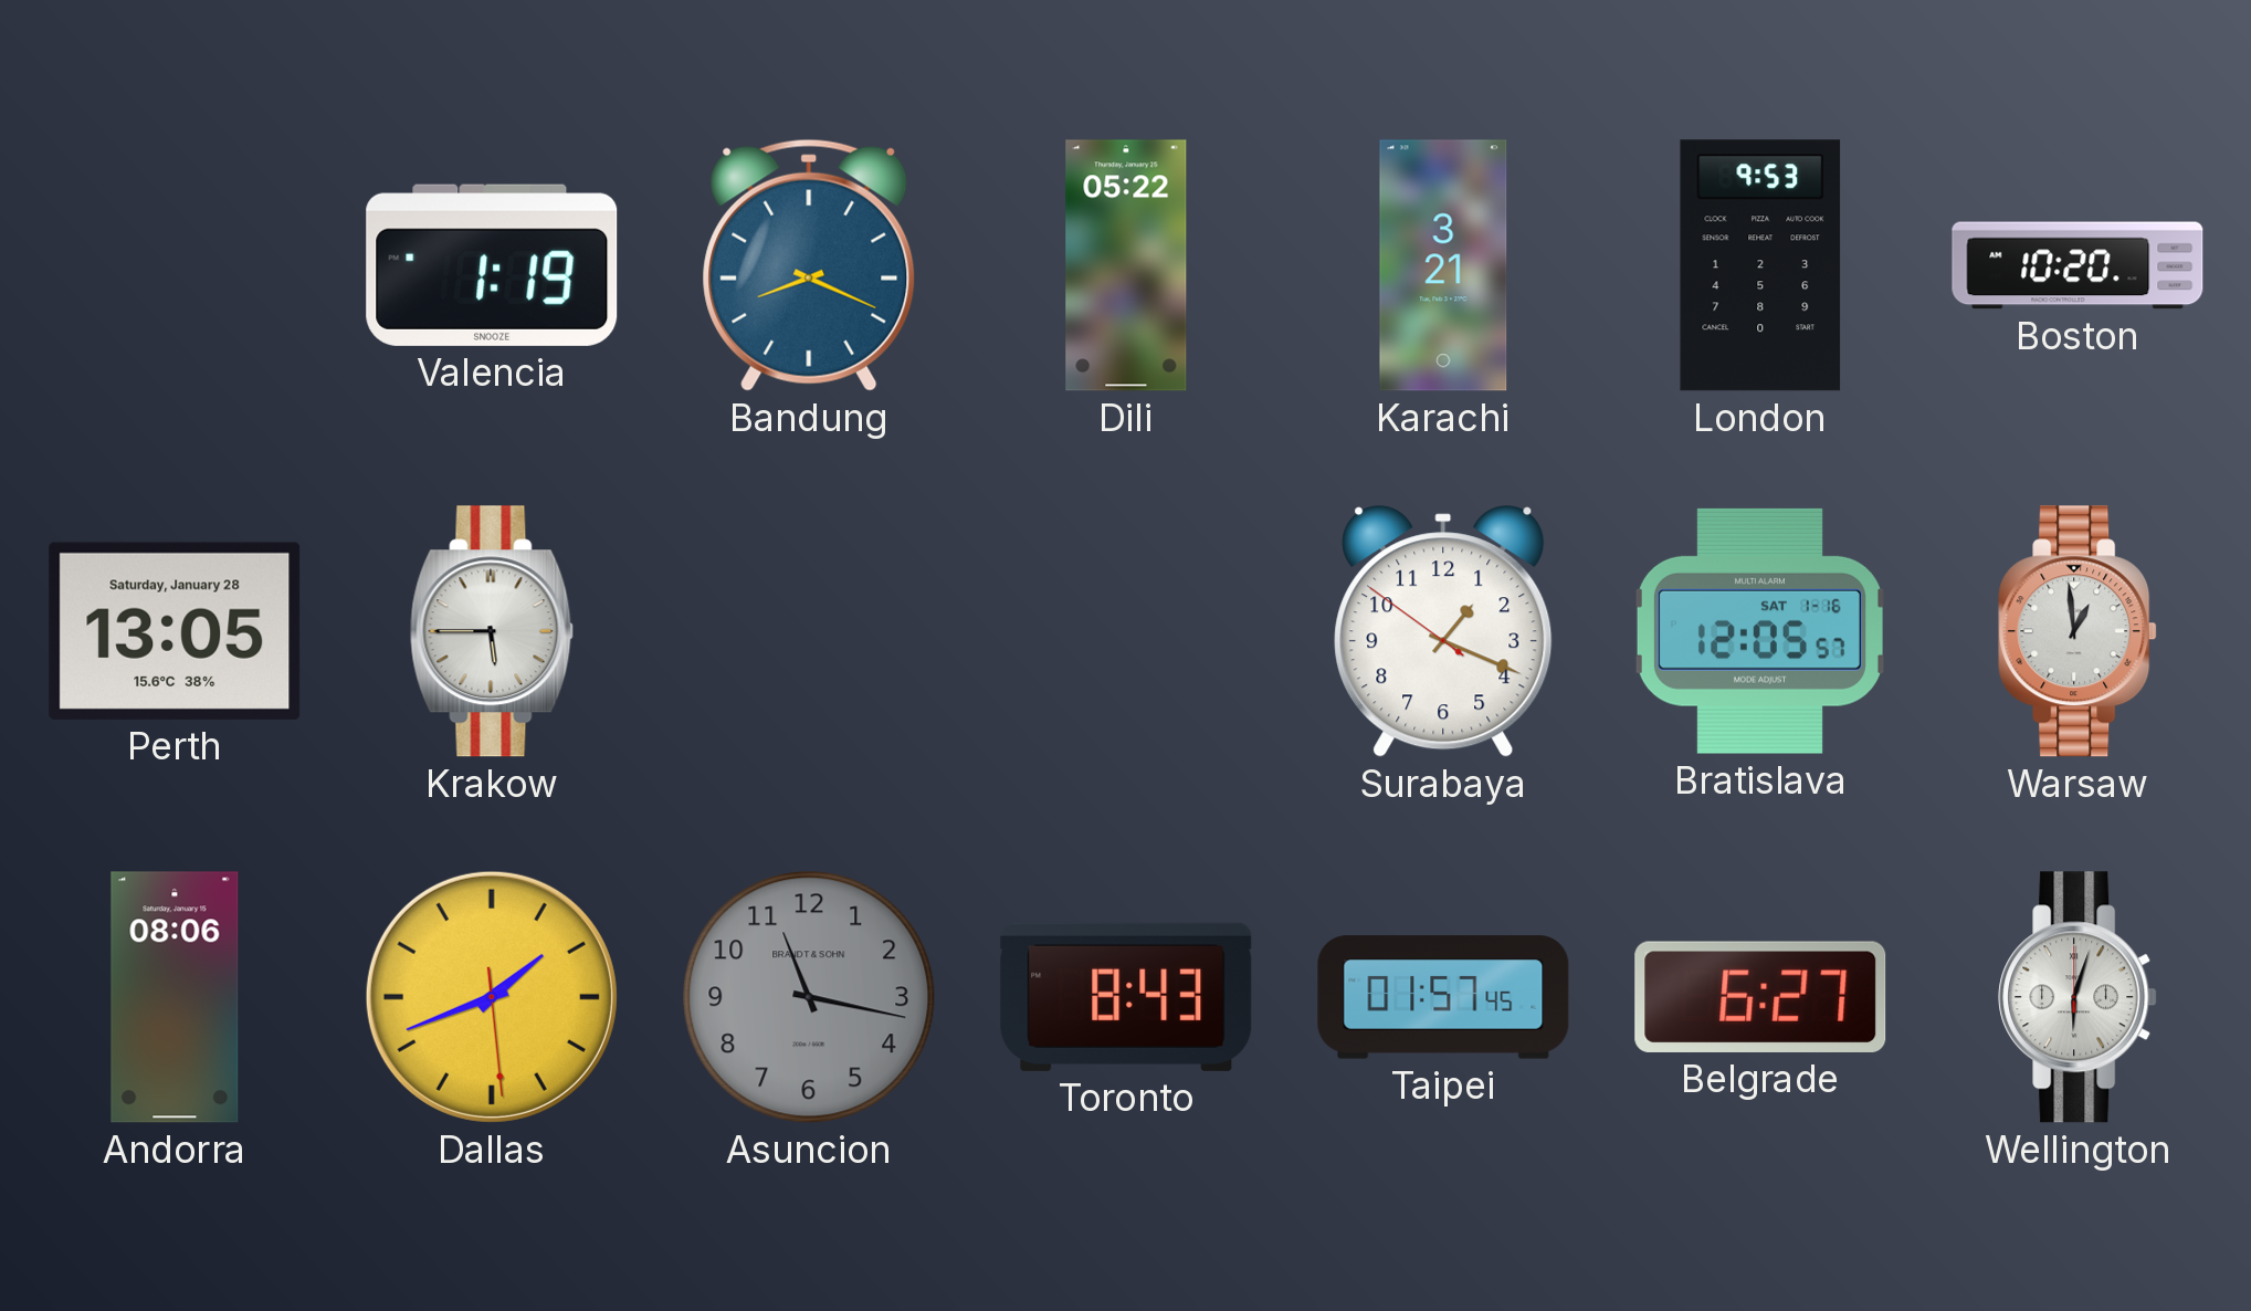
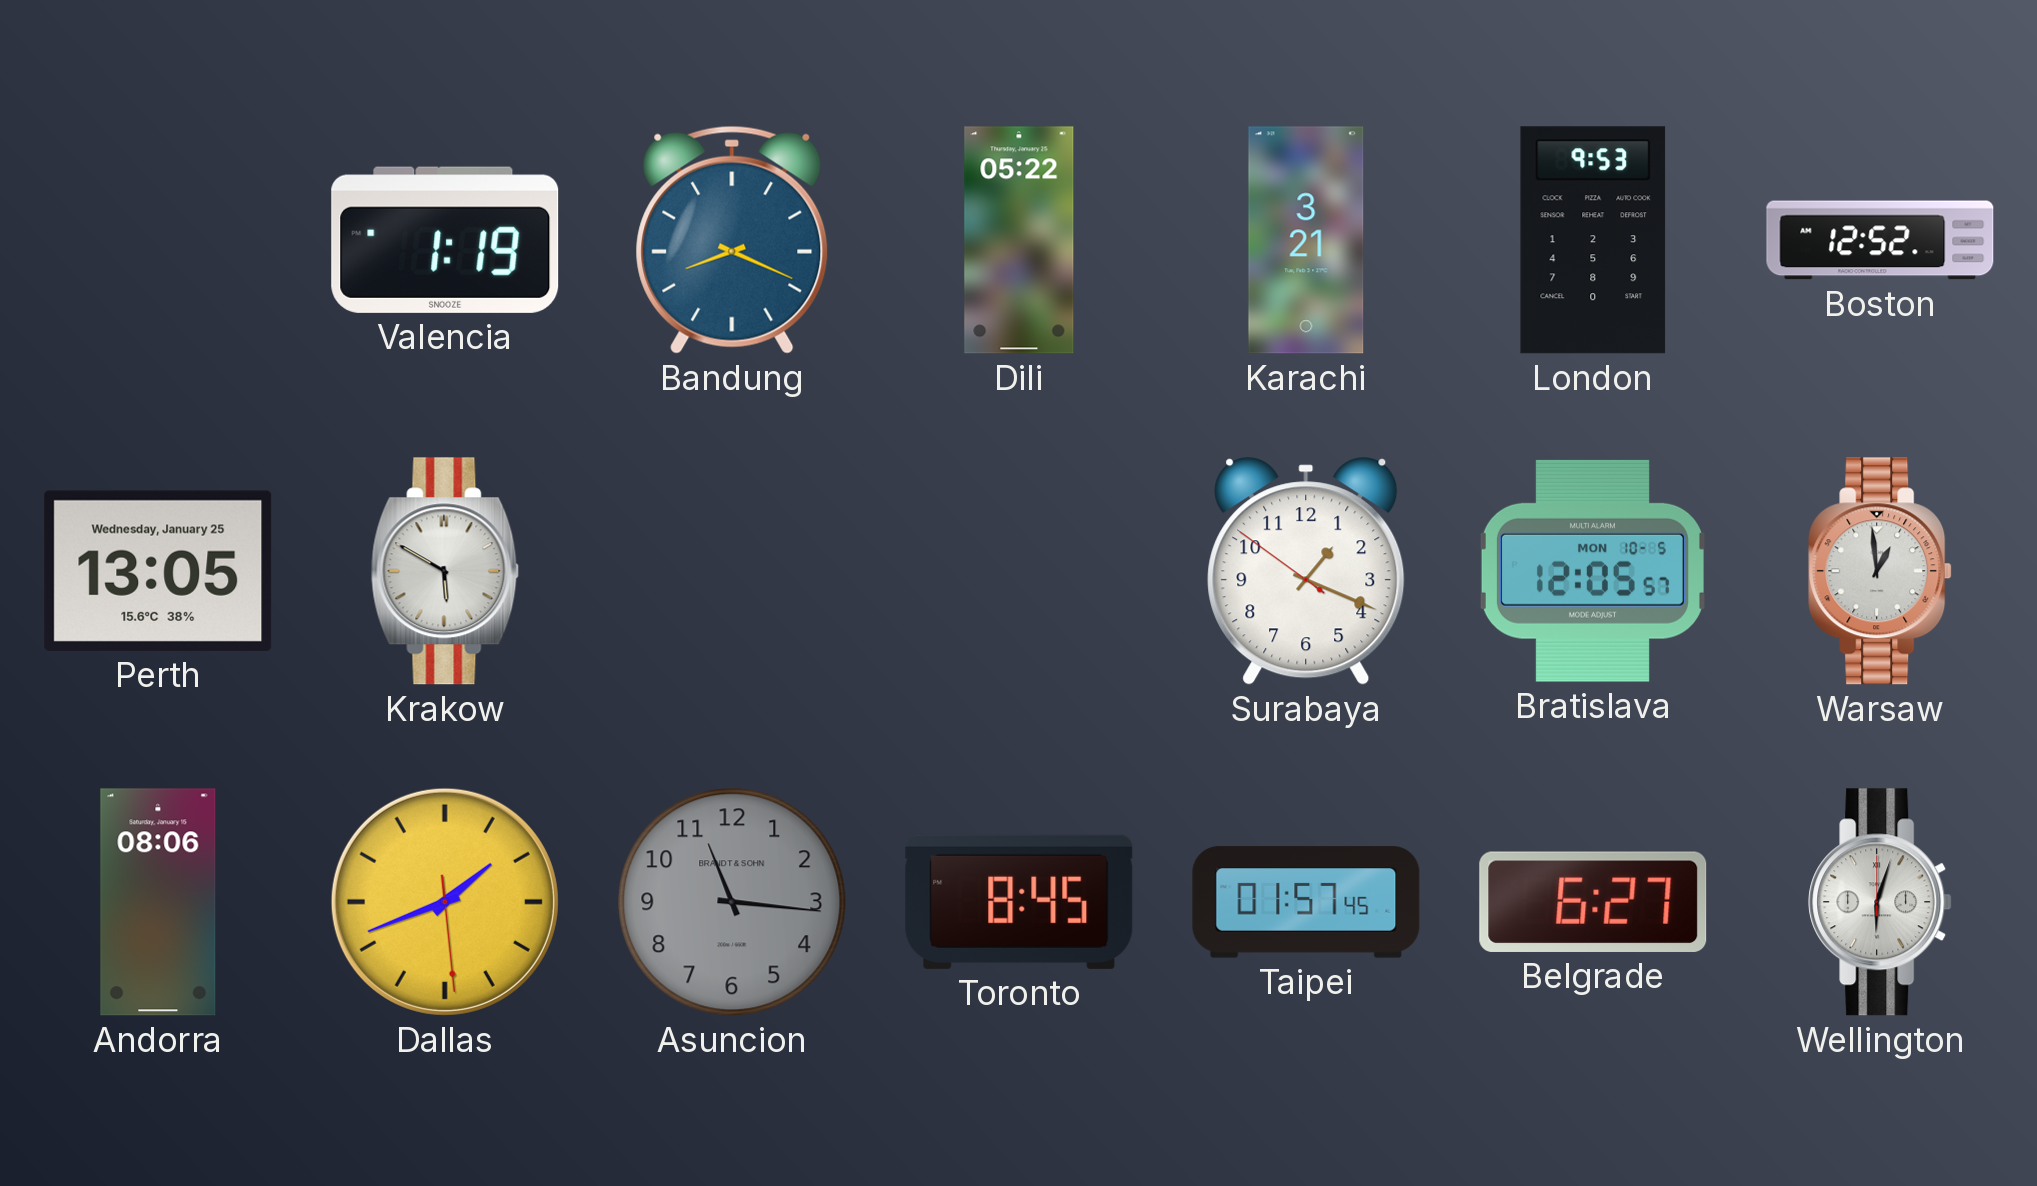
Boston: 10:20 -> 12:52
Perth date: Saturday, January 28 -> Wednesday, January 25
Krakow: 5:45 -> 5:50
Bratislava date: SAT 1-16 -> MON 10-5
Asuncion: 11:17 -> 11:16
Toronto: 8:43 -> 8:45
